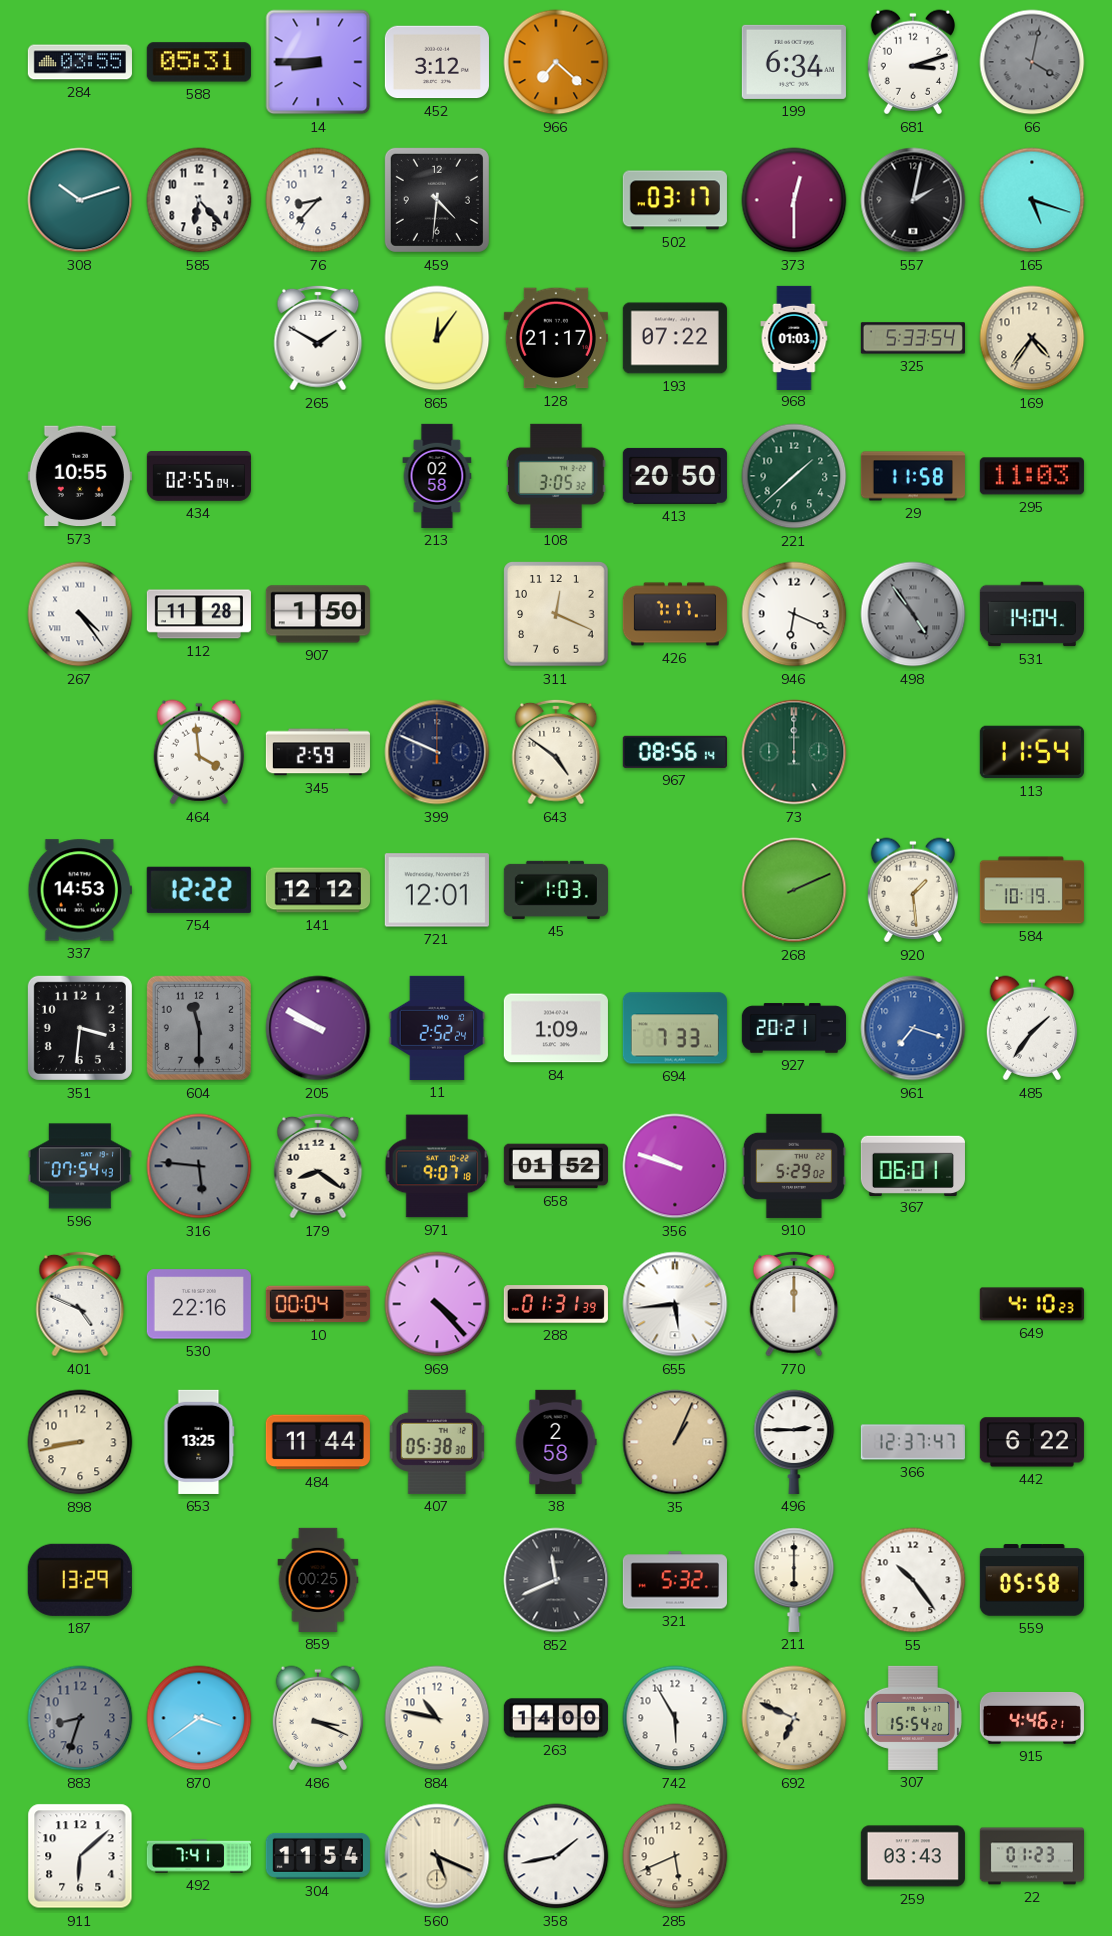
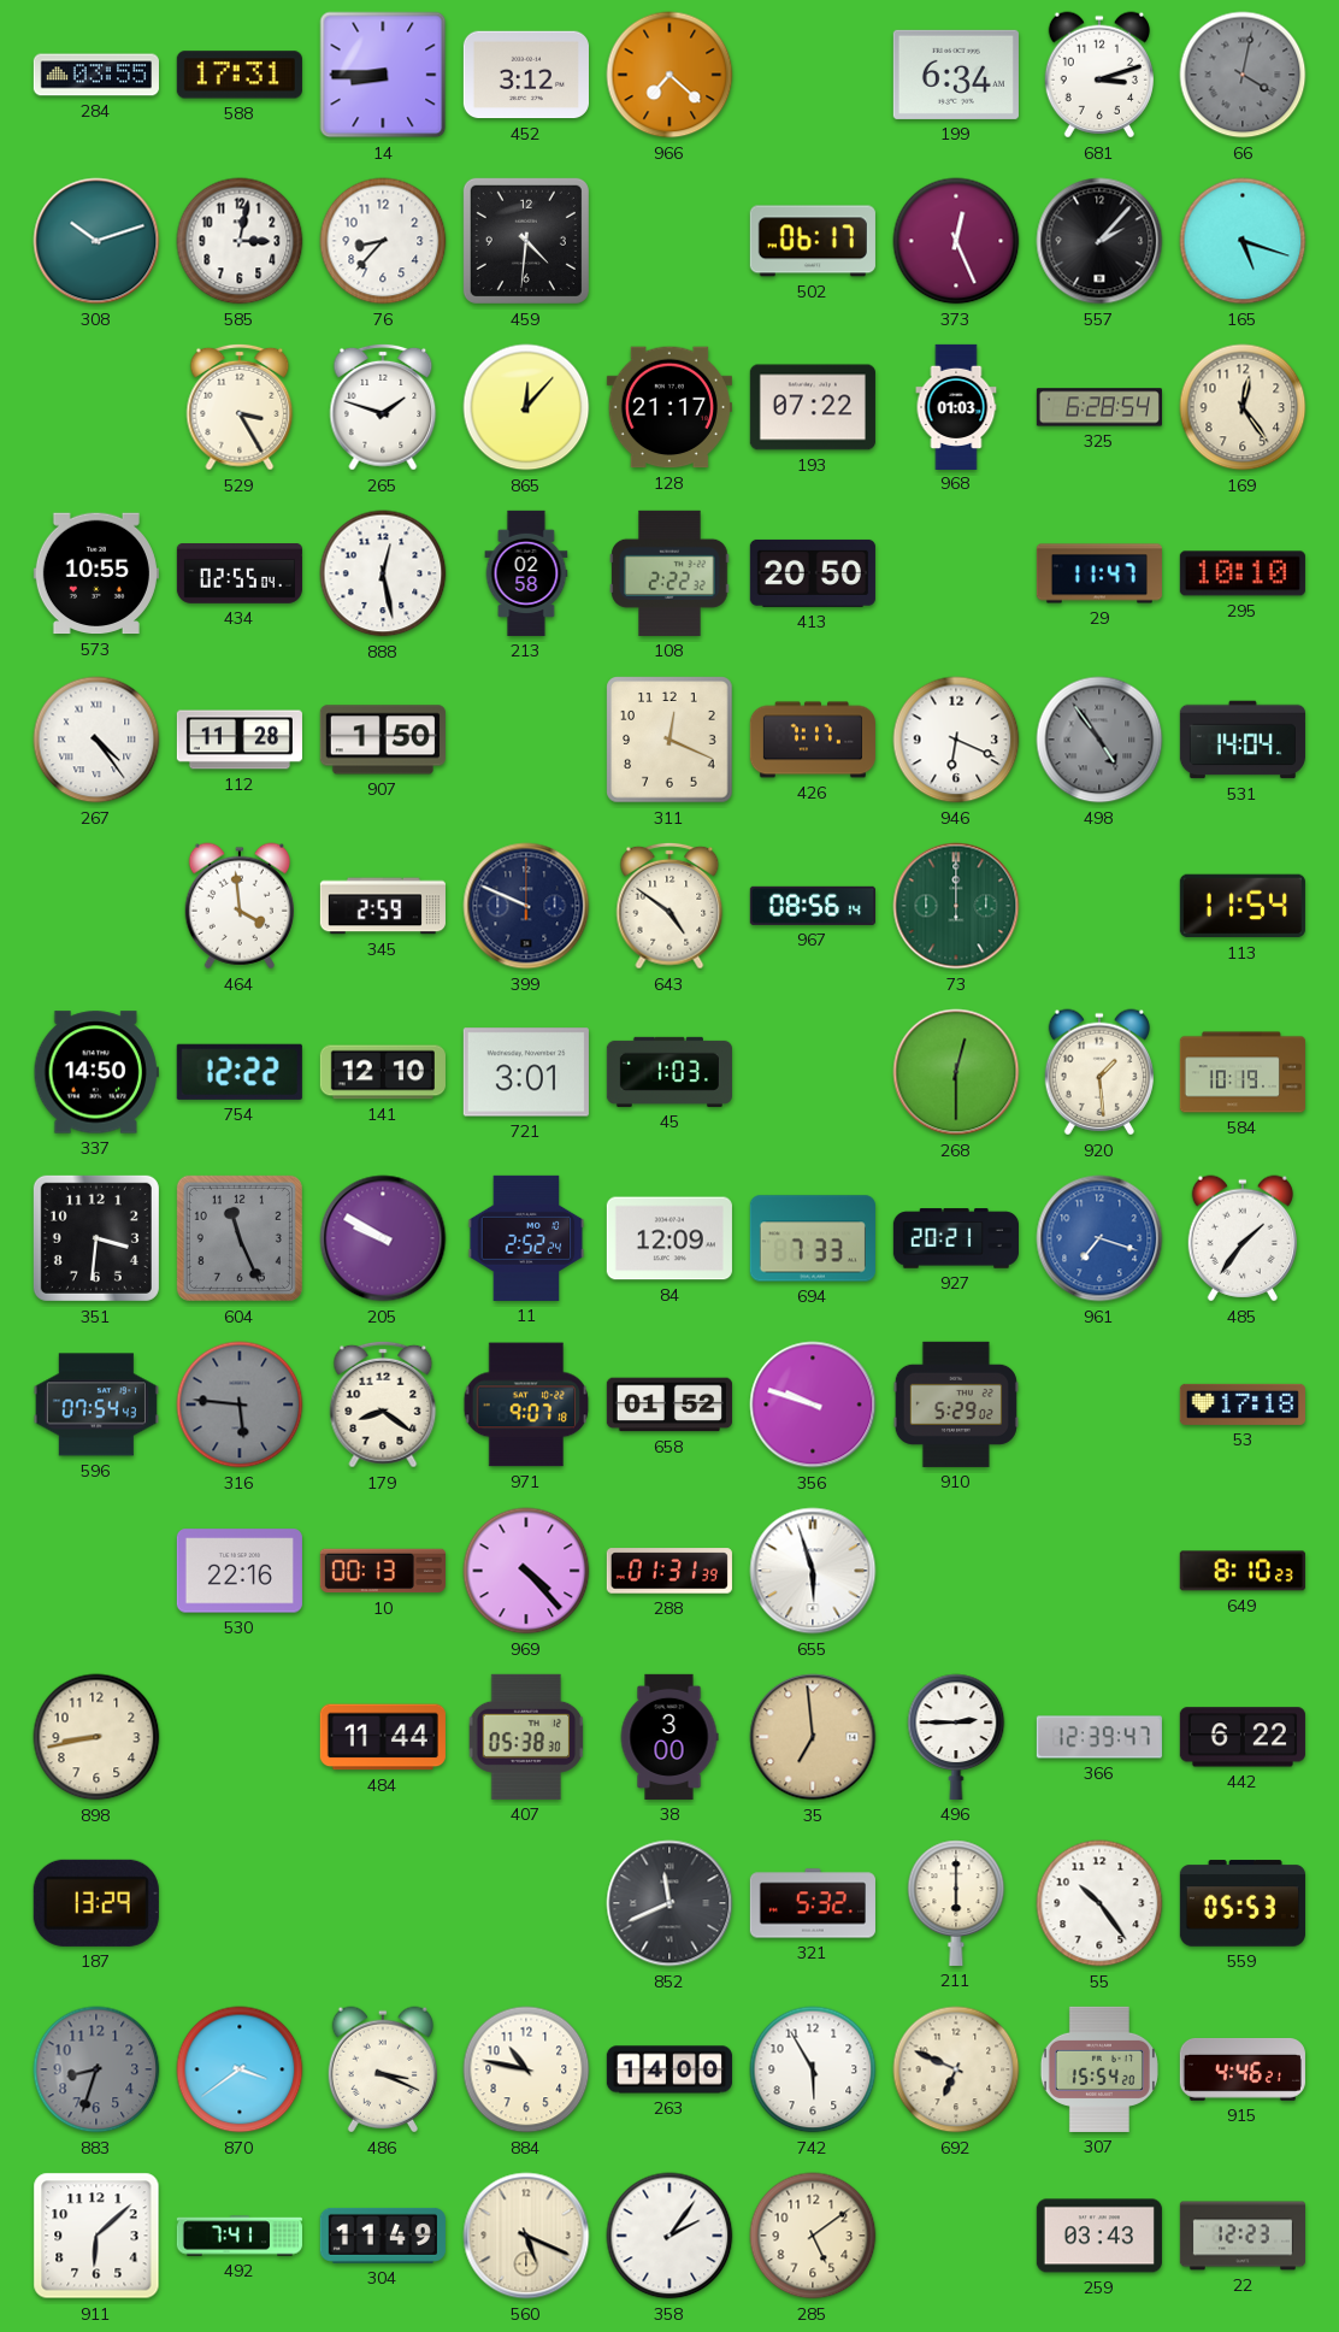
588: 05:31 -> 17:31
585: 6:23 -> 3:02
502: 03:17 -> 06:17
373: 12:30 -> 12:26
557: 2:02 -> 2:07
529: none -> 3:25
265: 1:50 -> 1:48
865: 12:06 -> 12:07
325: 5:33 -> 6:28
169: 4:36 -> 12:24
888: none -> 12:28
108: 3:05 -> 2:22
221: 1:38 -> none
29: 11:58 -> 11:47
295: 11:03 -> 10:10
337: 14:53 -> 14:50
141: 12:12 -> 12:10
721: 12:01 -> 3:01
268: 2:11 -> 12:30
604: 11:30 -> 11:26
84: 1:09 -> 12:09
367: 06:01 -> none
53: none -> 17:18
401: 4:49 -> none
10: 00:04 -> 00:13
655: 5:44 -> 5:57
770: 12:00 -> none
649: 4:10 -> 8:10
653: 13:25 -> none
38: 2:58 -> 3:00
35: 1:04 -> 6:59
366: 12:37 -> 12:39
859: 00:25 -> none
559: 05:58 -> 05:53
304: 11:54 -> 11:49
358: 1:43 -> 2:06
285: 5:41 -> 5:09
22: 01:23 -> 12:23
